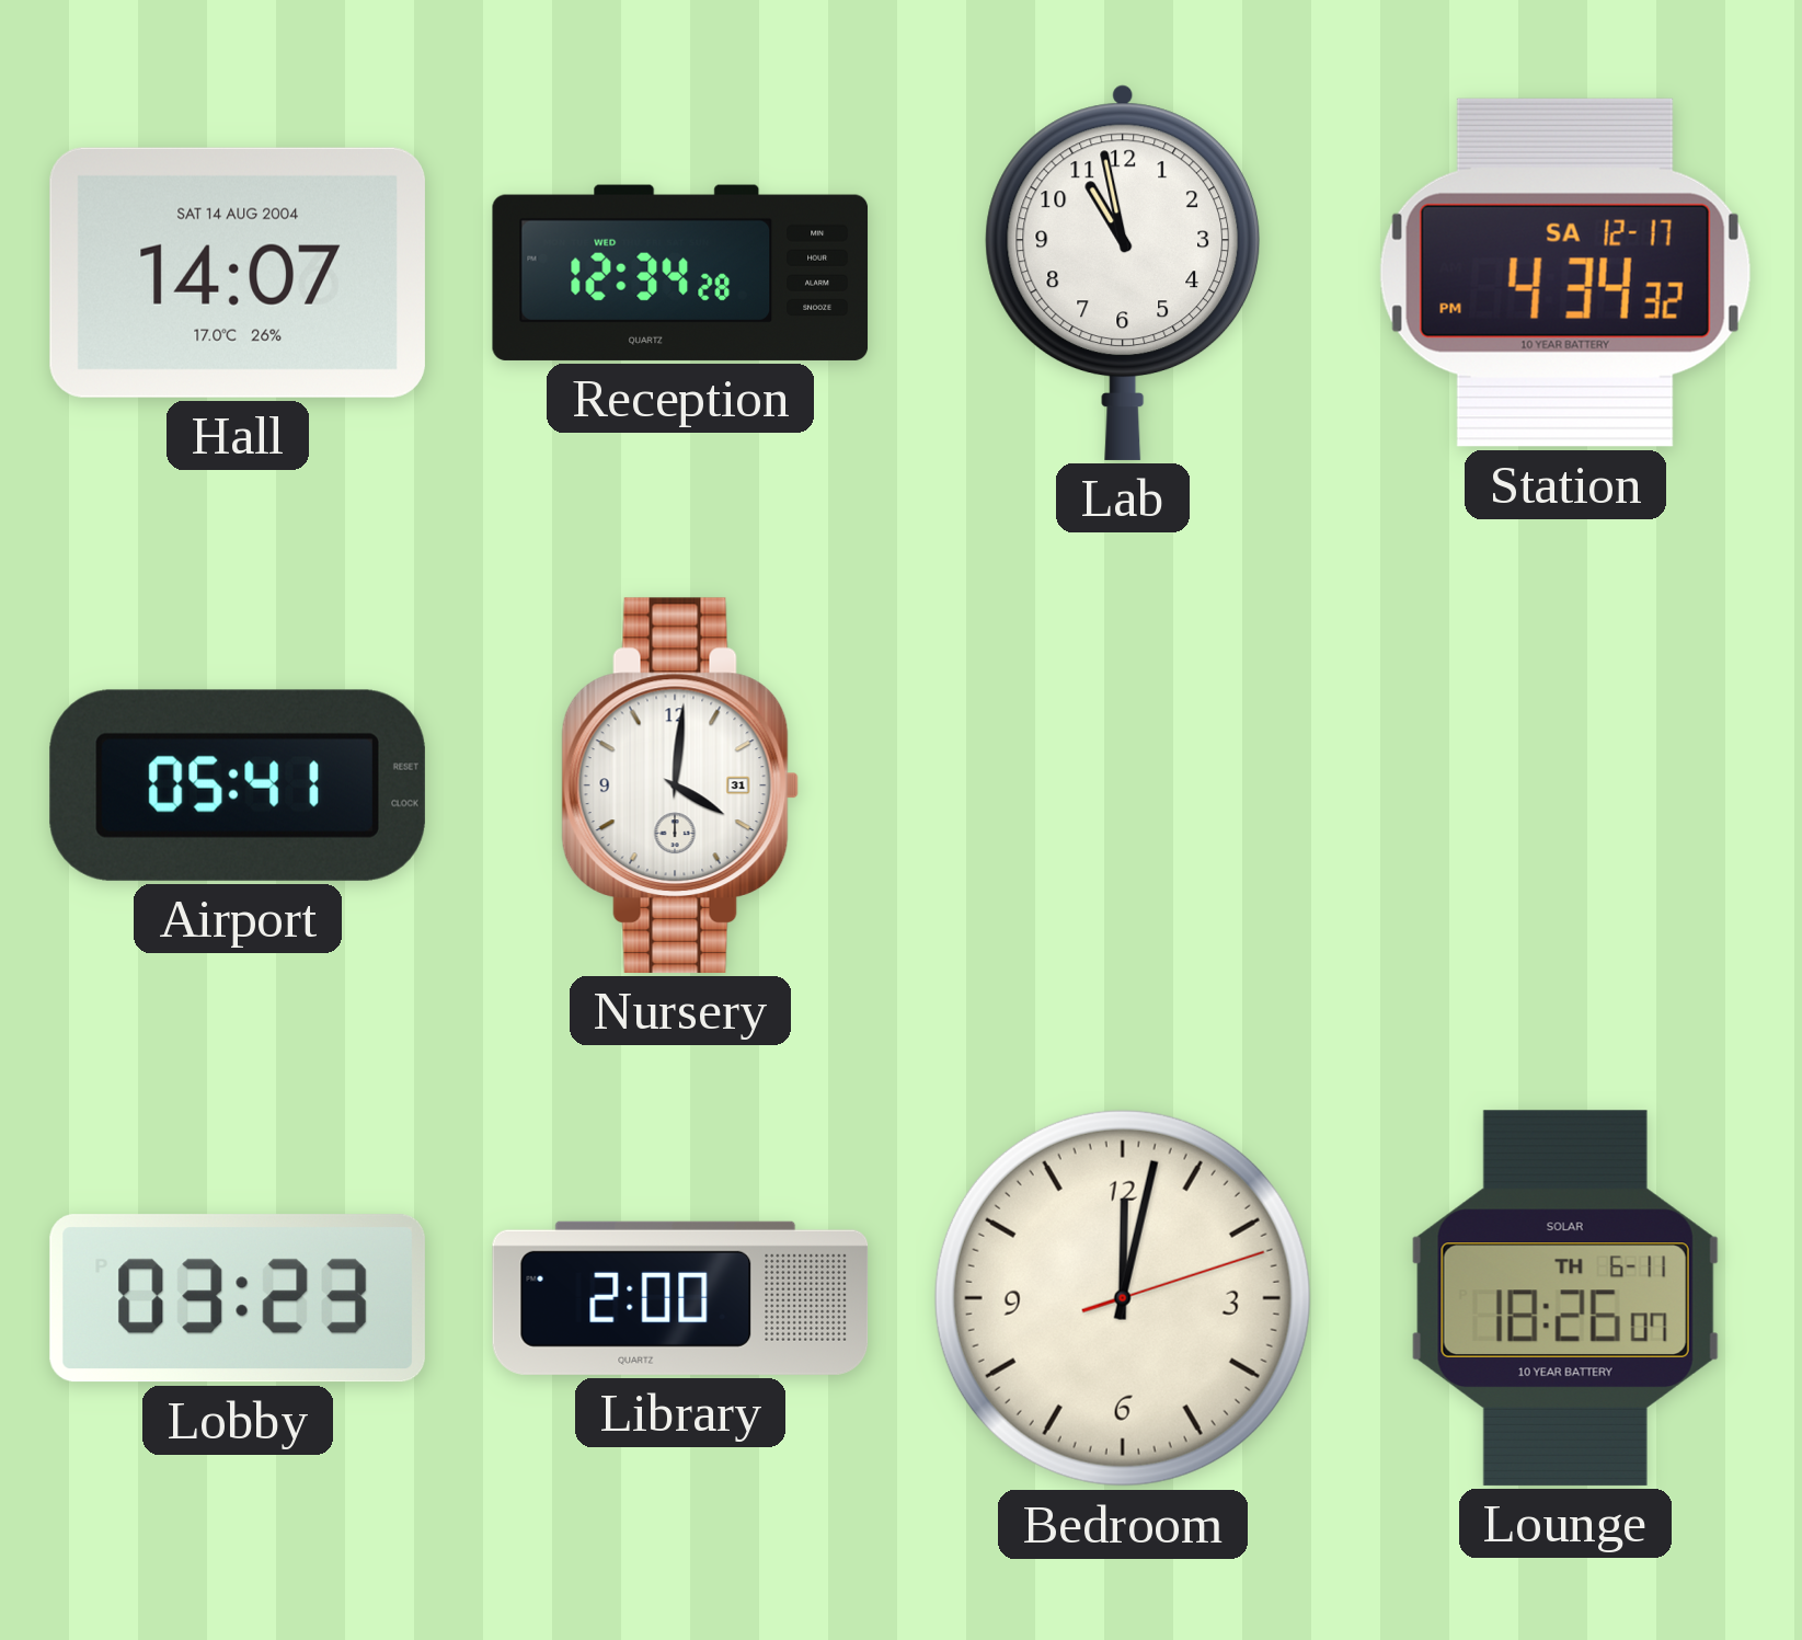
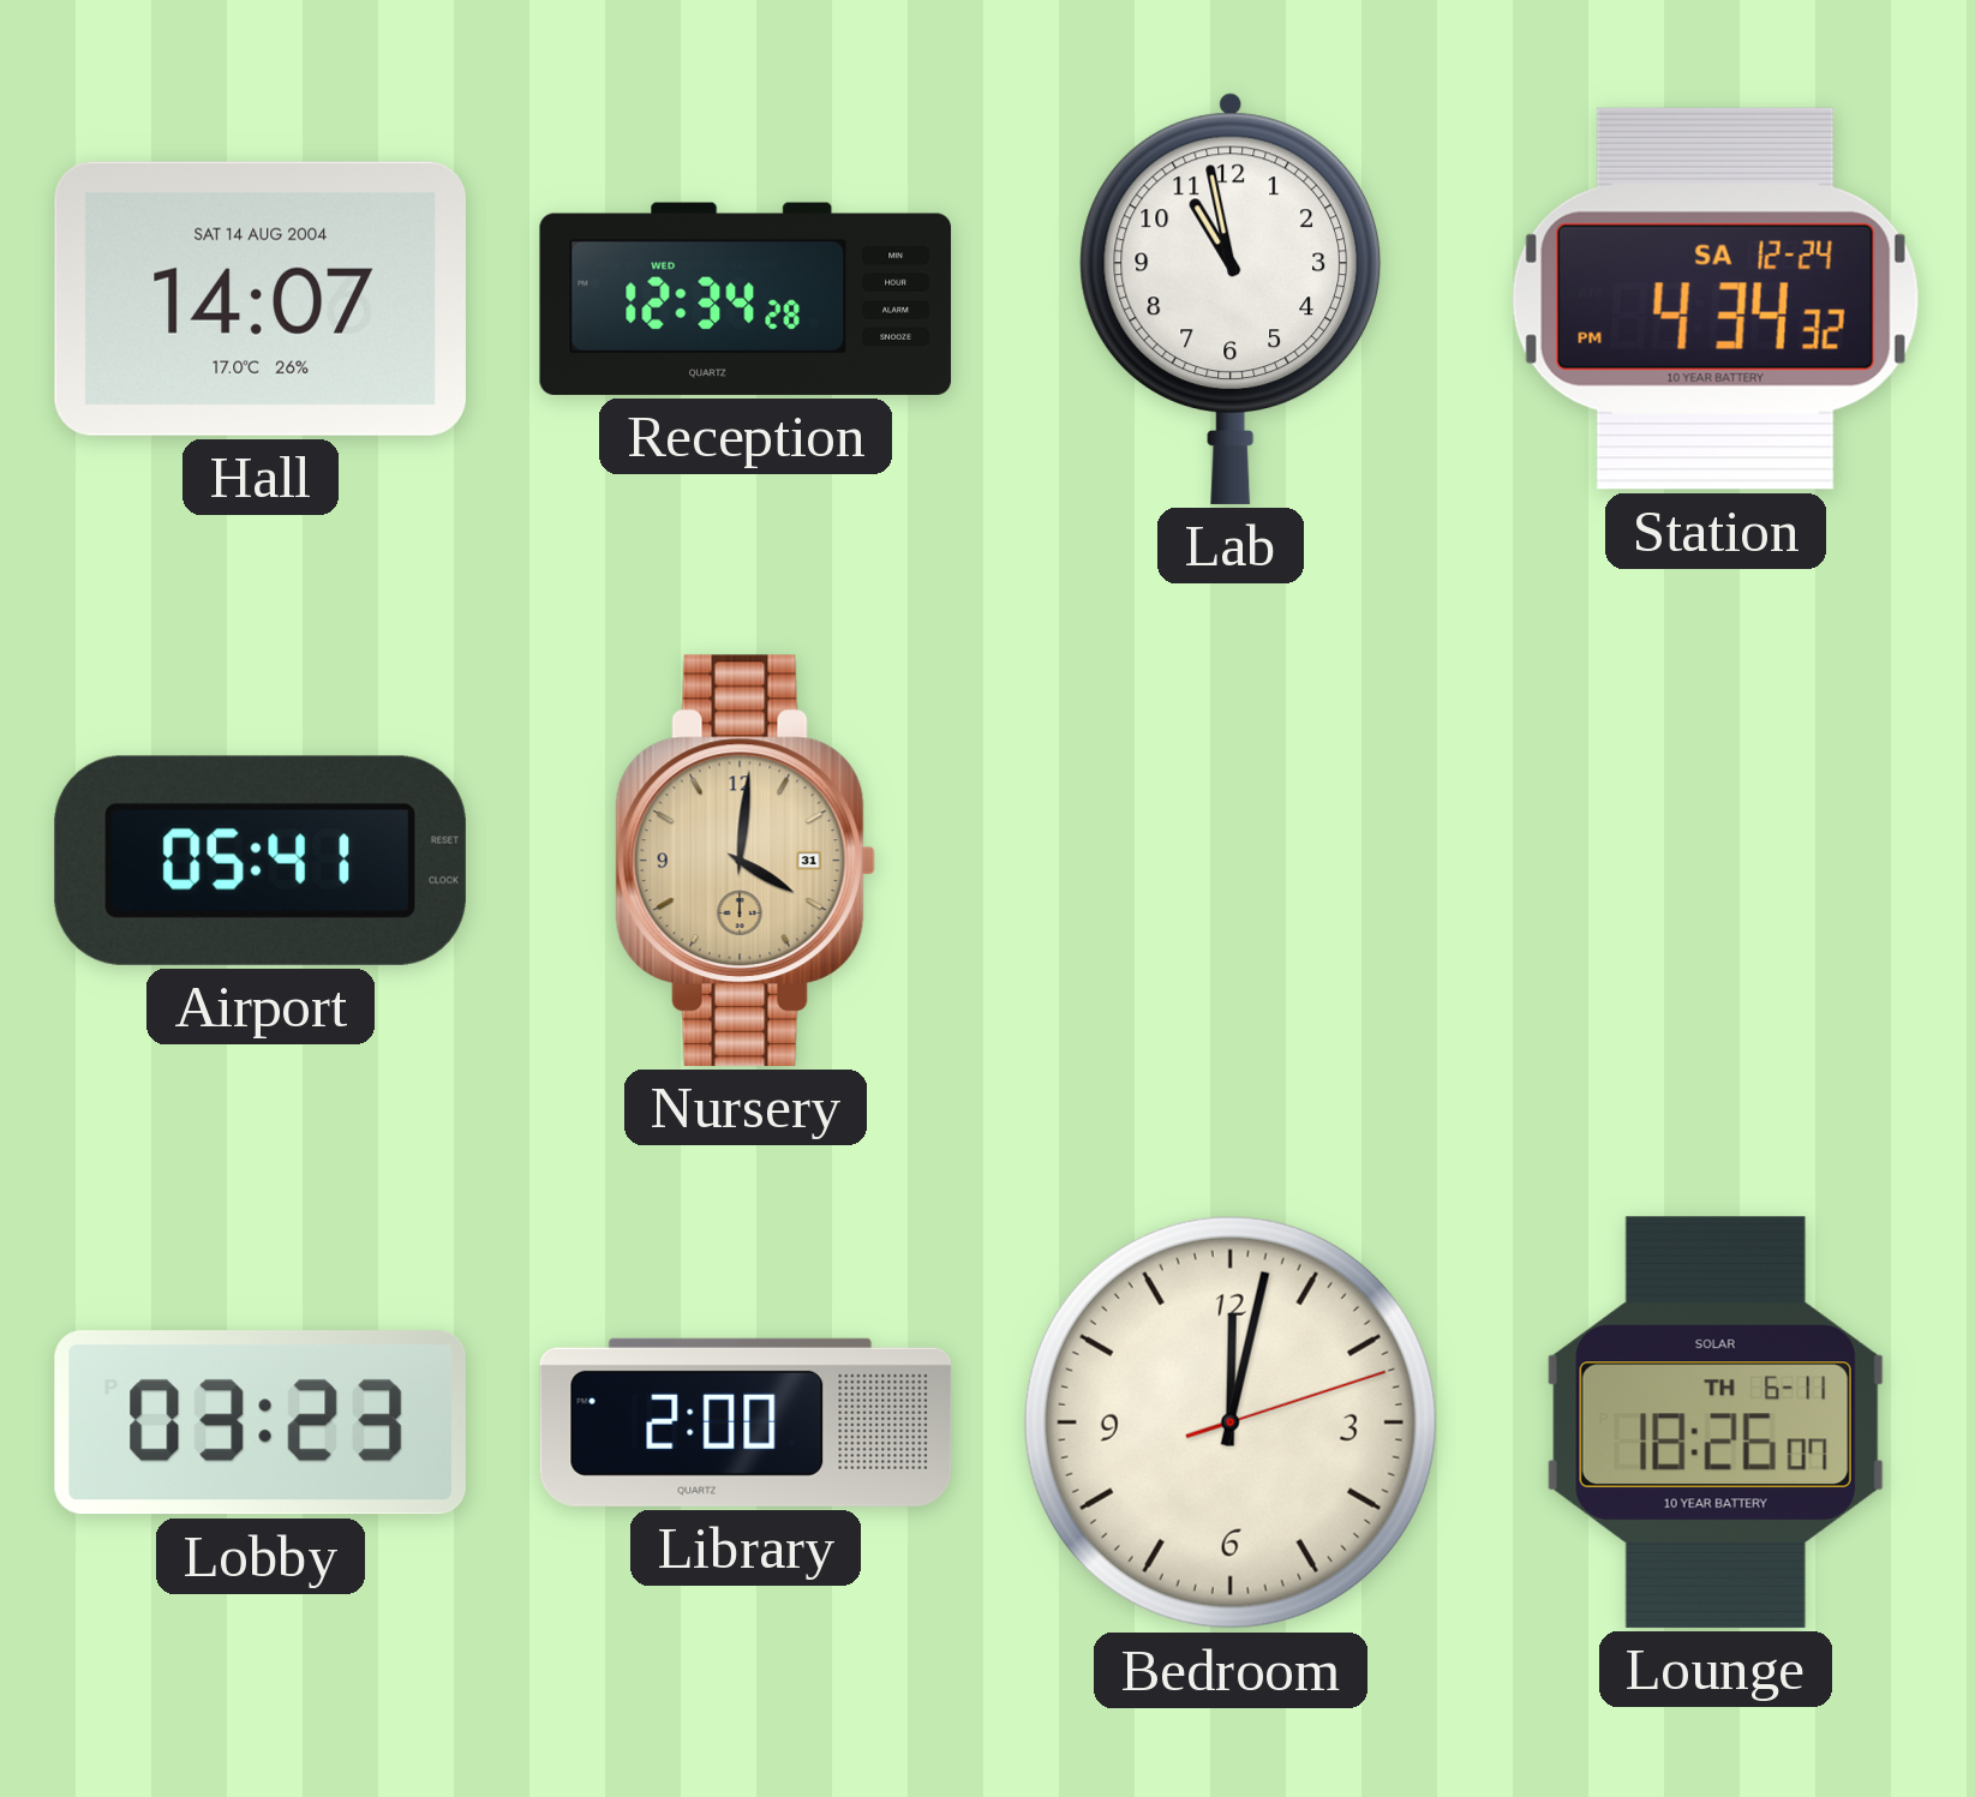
Station date: SA 12-17 -> SA 12-24
Nursery dial: white -> champagne
